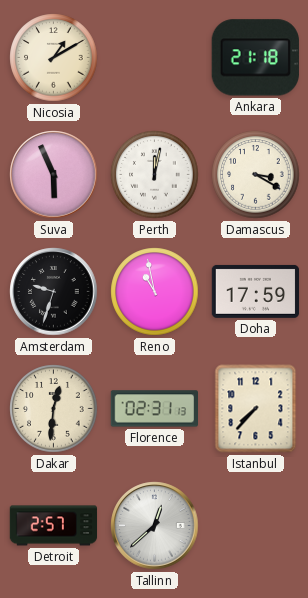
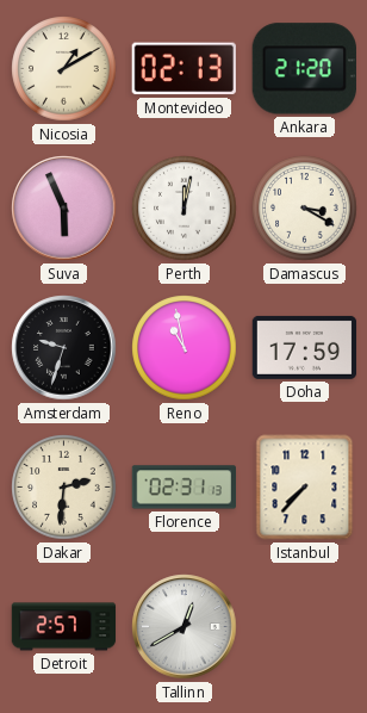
Montevideo: none -> 02:13
Ankara: 21:18 -> 21:20
Dakar: 12:31 -> 2:31
Tallinn: 12:38 -> 12:40
